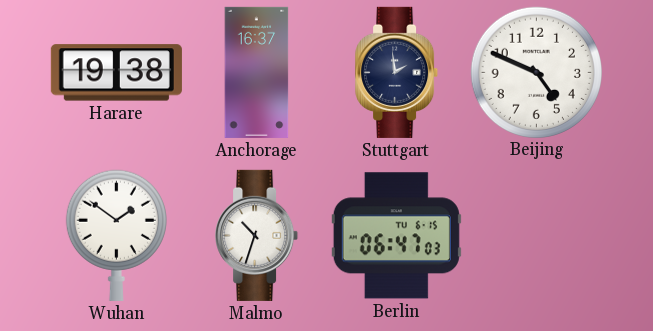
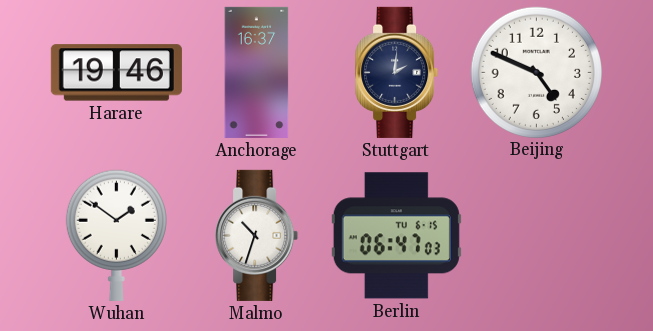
Harare: 19:38 -> 19:46
Stuttgart: 1:59 -> 2:01
